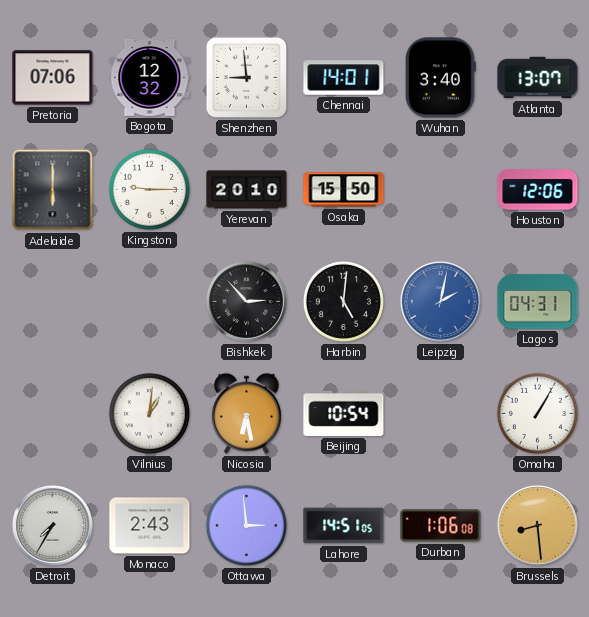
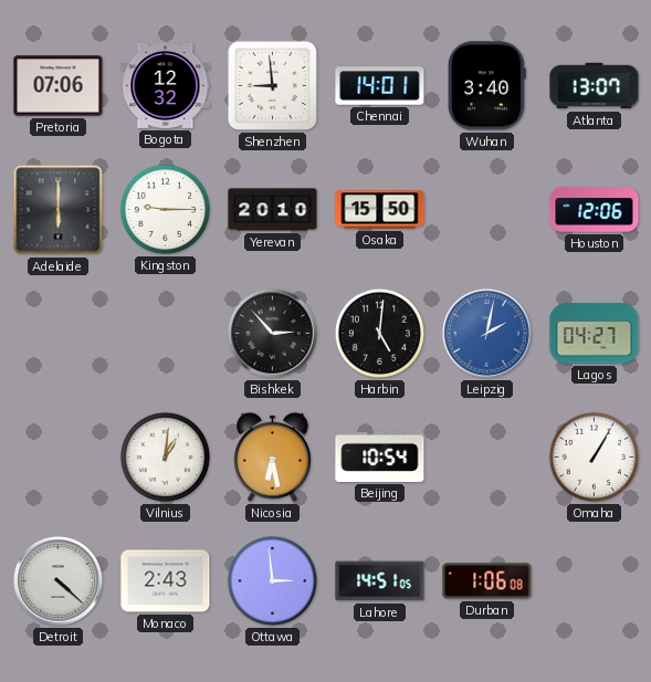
Lagos: 04:31 -> 04:27
Detroit: 7:35 -> 4:22
Brussels: 8:29 -> none
